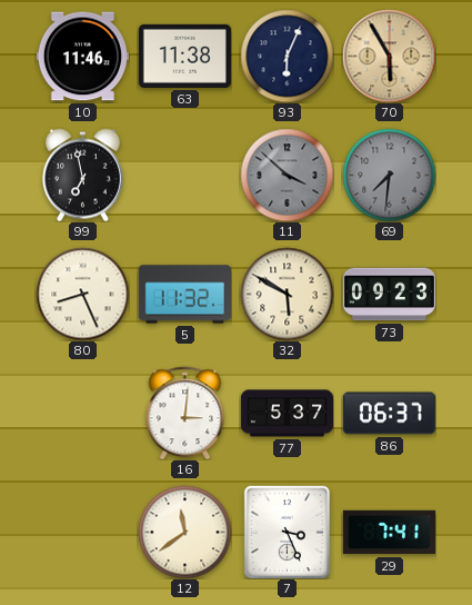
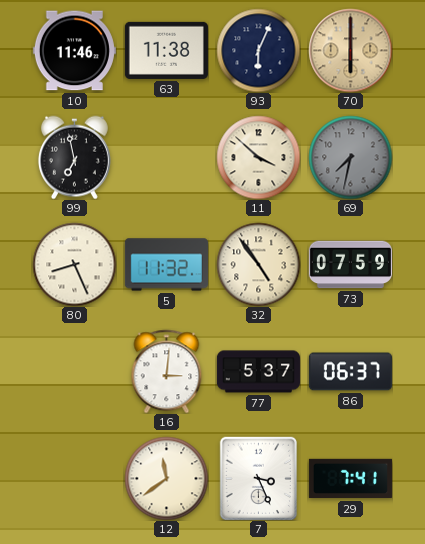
70: 5:55 -> 6:00
11 dial: grey -> cream
69: 7:31 -> 7:32
32: 5:50 -> 4:54
73: 09:23 -> 07:59
